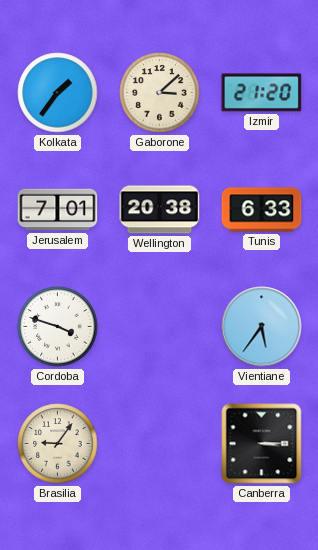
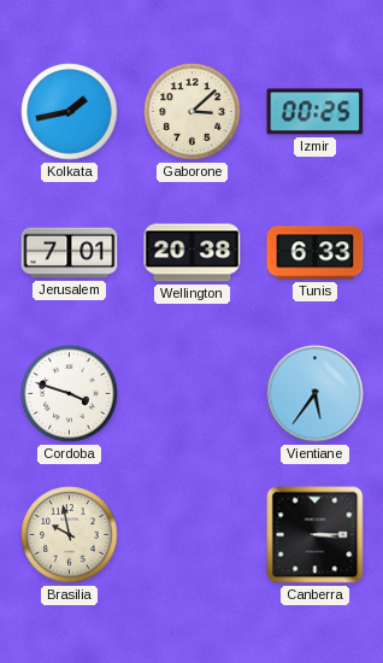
Kolkata: 1:36 -> 1:43
Izmir: 21:20 -> 00:25
Brasilia: 9:06 -> 9:58
